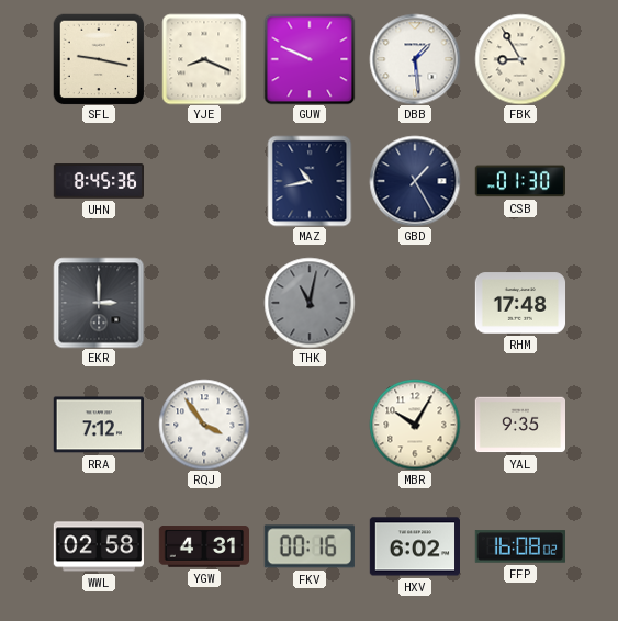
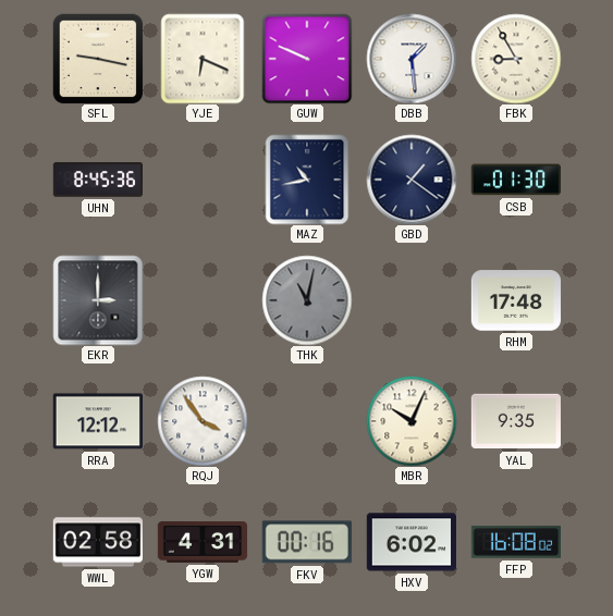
YJE: 8:19 -> 6:19
GBD: 1:25 -> 1:21
RRA: 7:12 -> 12:12
MBR: 10:05 -> 10:04
